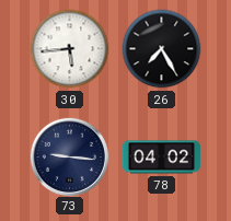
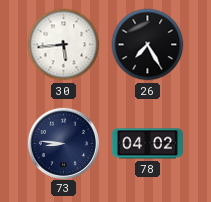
73: 9:16 -> 8:46
